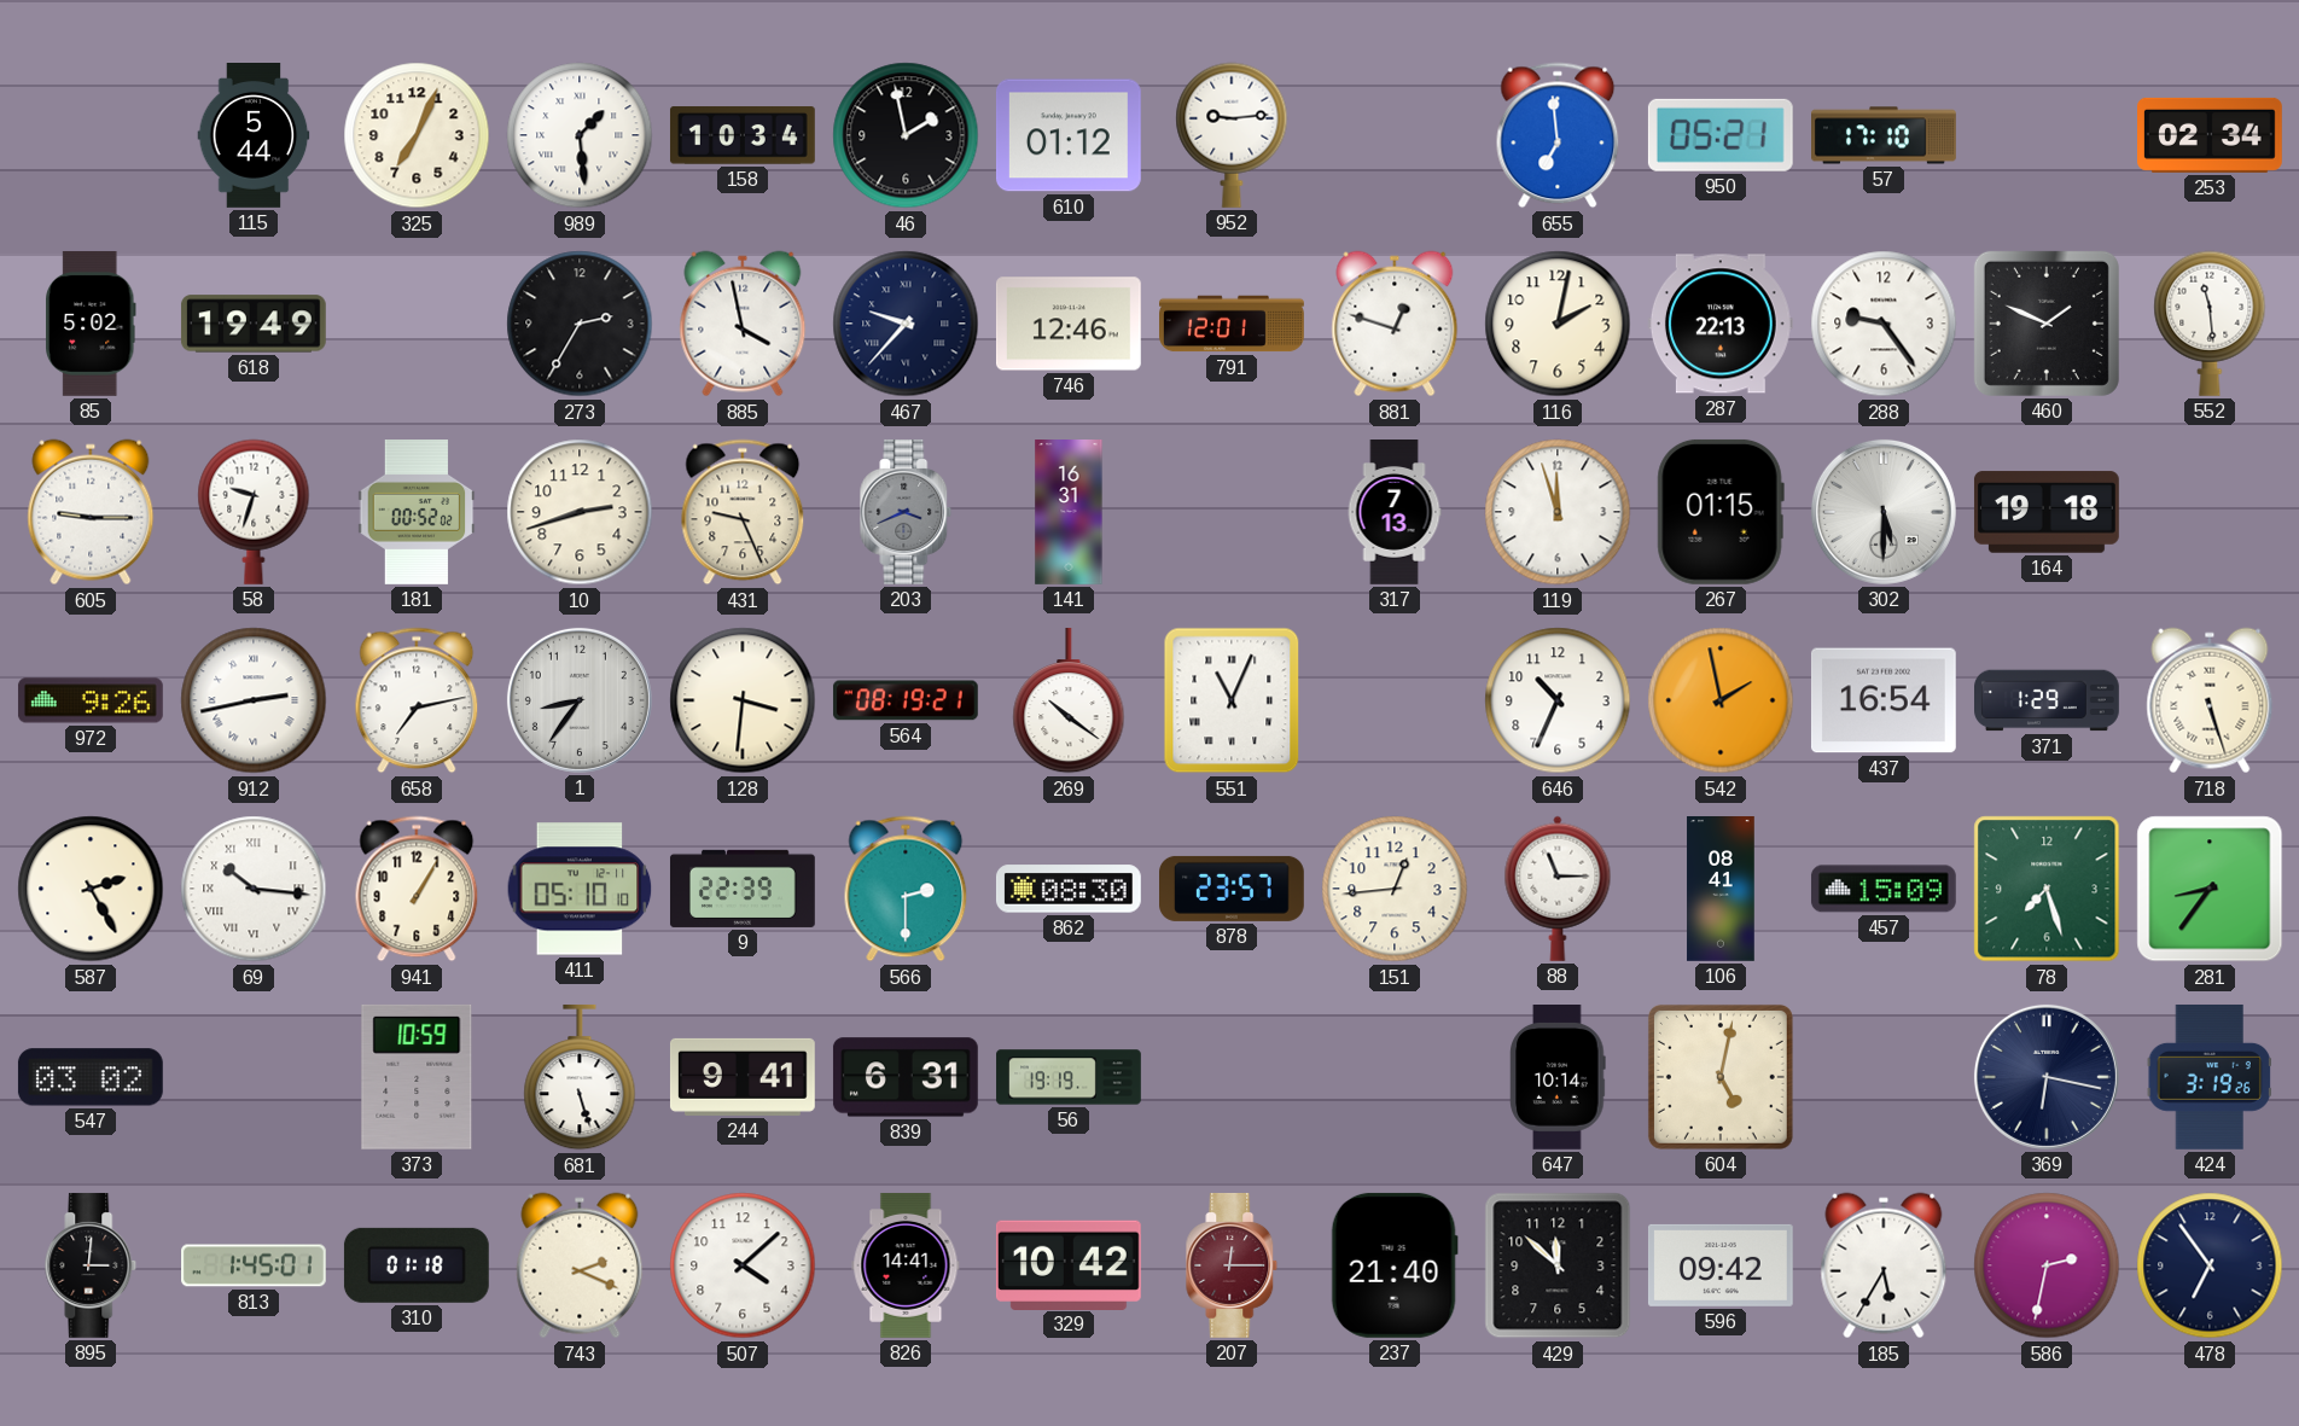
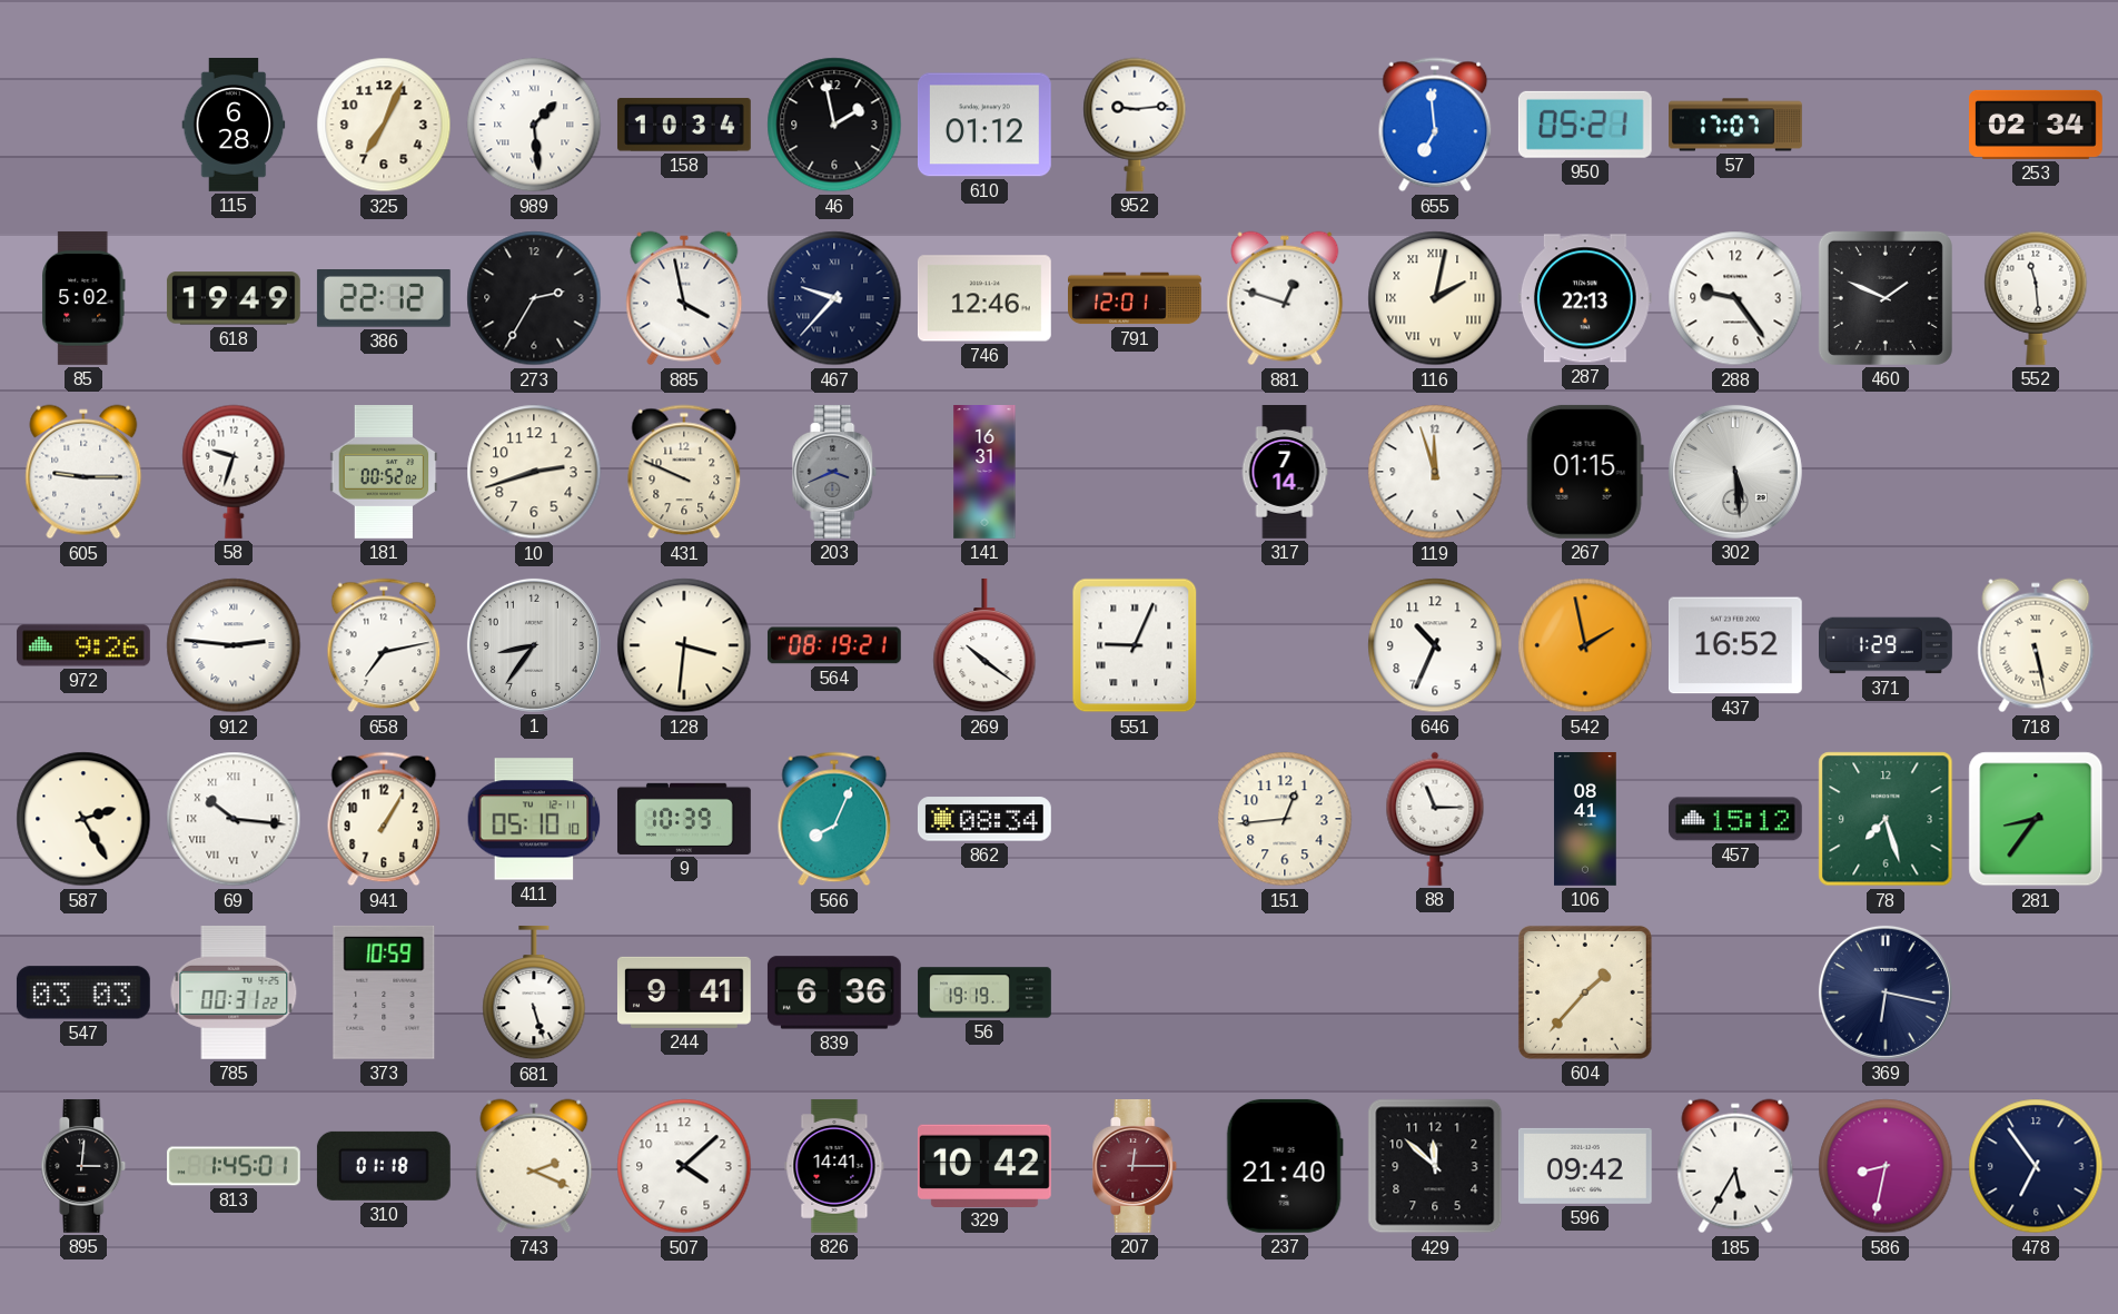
115: 5:44 -> 6:28
57: 17:10 -> 17:07
386: none -> 22:12
116 numerals: Arabic -> Roman
431: 9:26 -> 9:49
317: 7:13 -> 7:14
302: 5:30 -> 5:29
164: 19:18 -> none
912: 2:43 -> 2:46
551: 11:04 -> 9:04
437: 16:54 -> 16:52
718: 5:27 -> 5:28
9: 22:39 -> 10:39
566: 2:30 -> 8:04
862: 08:30 -> 08:34
878: 23:57 -> none
457: 15:09 -> 15:12
547: 03:02 -> 03:03
785: none -> 00:31
839: 6:31 -> 6:36
647: 10:14 -> none
604: 5:02 -> 1:37
424: 3:19 -> none
586: 2:32 -> 8:32
